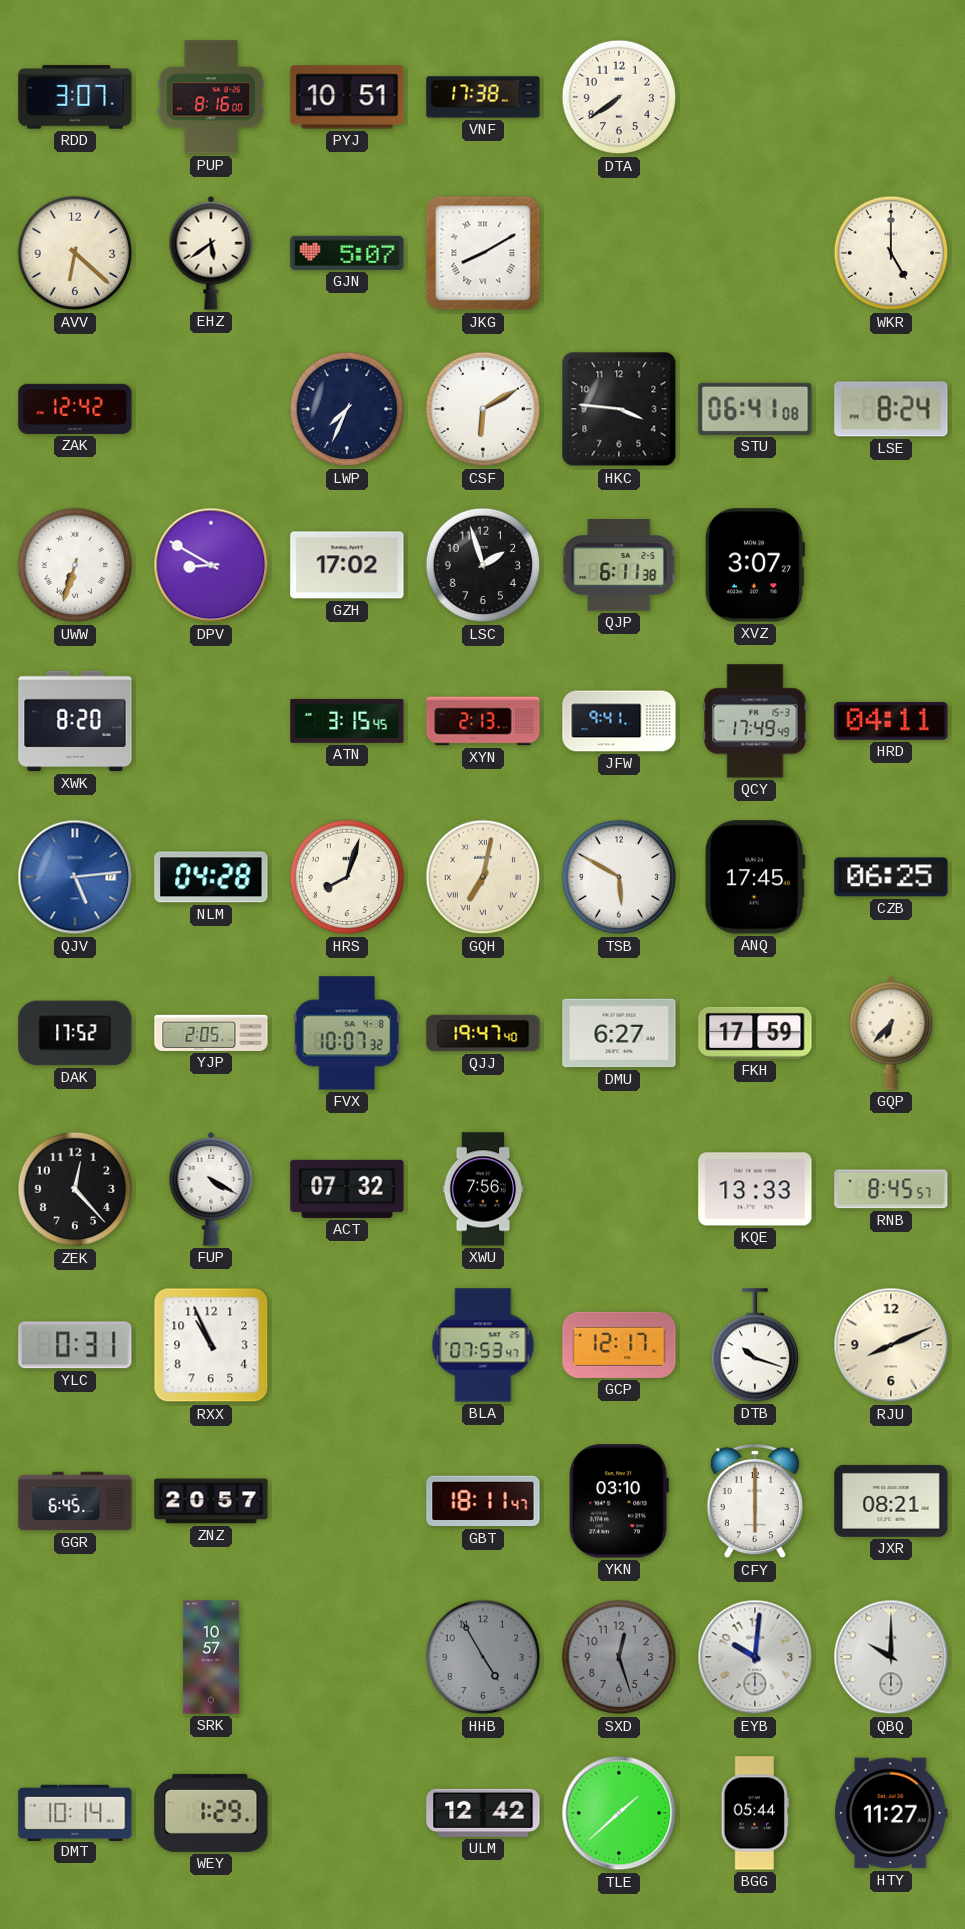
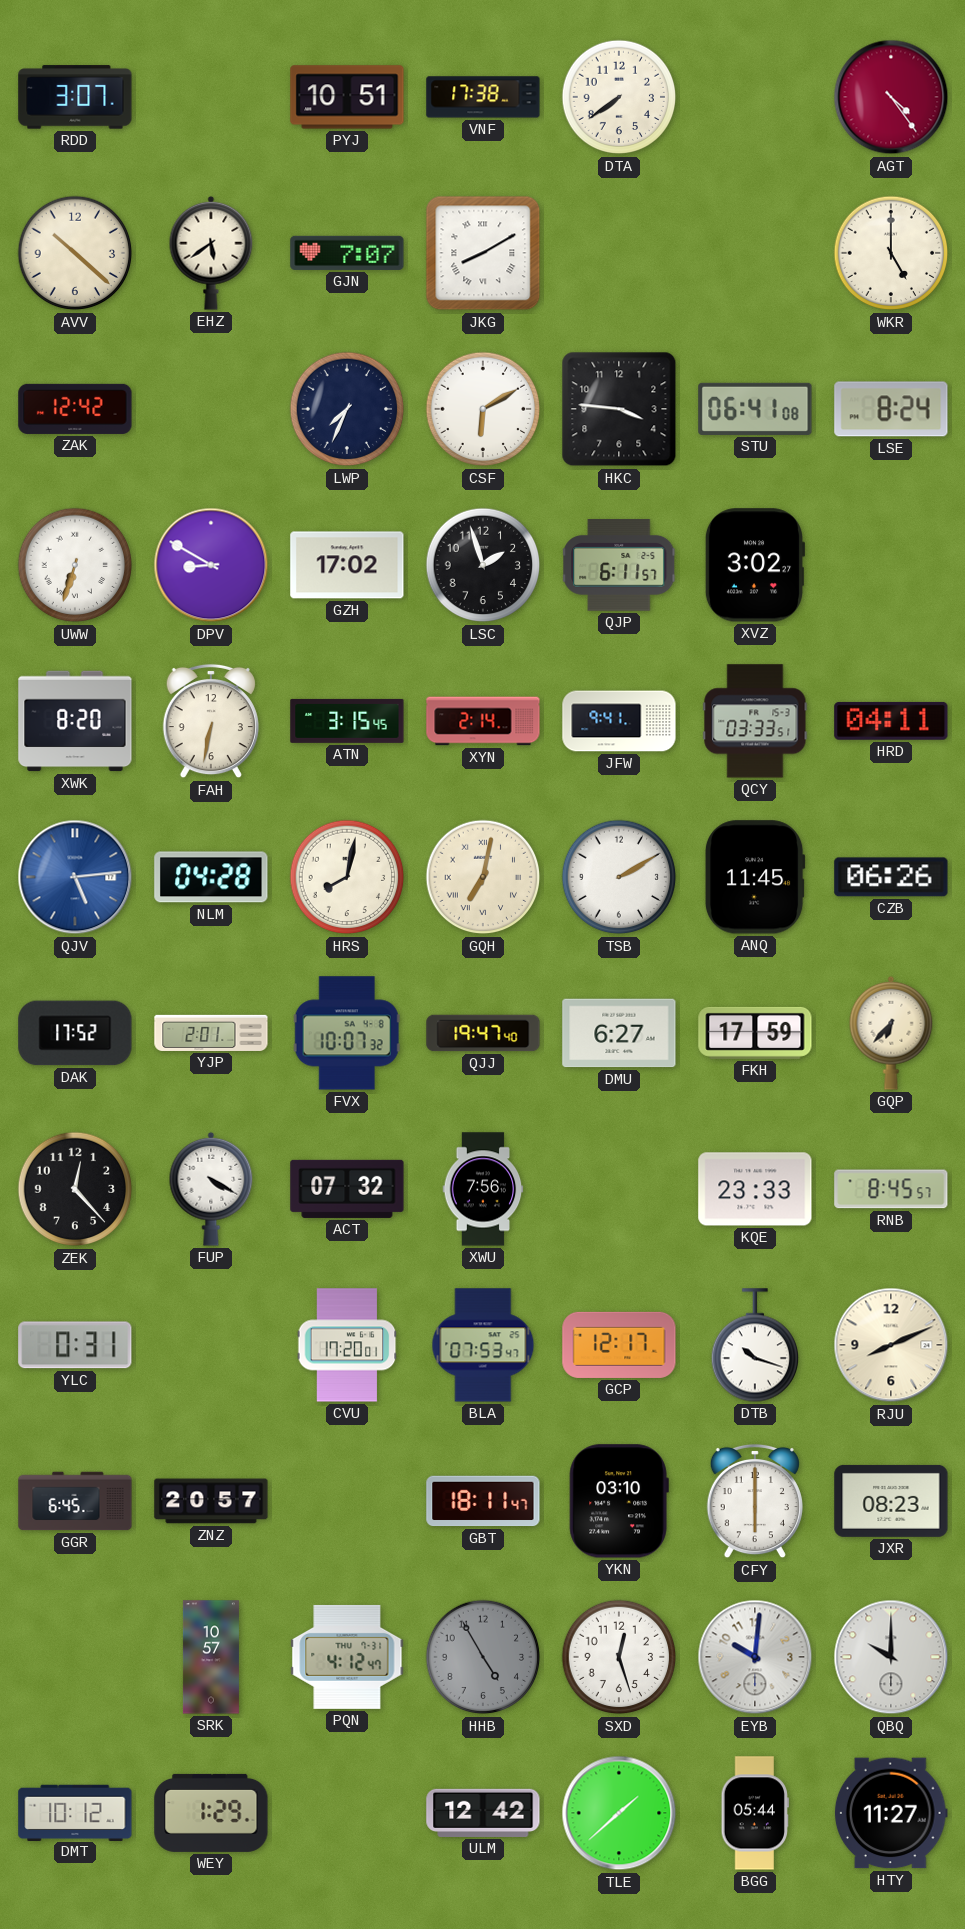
PUP: 8:16 -> none
AGT: none -> 4:24
AVV: 6:22 -> 10:22
GJN: 5:07 -> 7:07
QJP: 6:11:38 -> 6:11:57
XVZ: 3:07 -> 3:02
FAH: none -> 6:32
XYN: 2:13 -> 2:14
QCY: 17:49 -> 03:33
HRS: 8:03 -> 8:02
TSB: 5:50 -> 2:10
ANQ: 17:45 -> 11:45
CZB: 06:25 -> 06:26
YJP: 2:05 -> 2:01
KQE: 13:33 -> 23:33
RXX: 10:56 -> none
CVU: none -> 17:20
JXR: 08:21 -> 08:23
PQN: none -> 4:12
SXD dial: grey -> white
DMT: 10:14 -> 10:12
